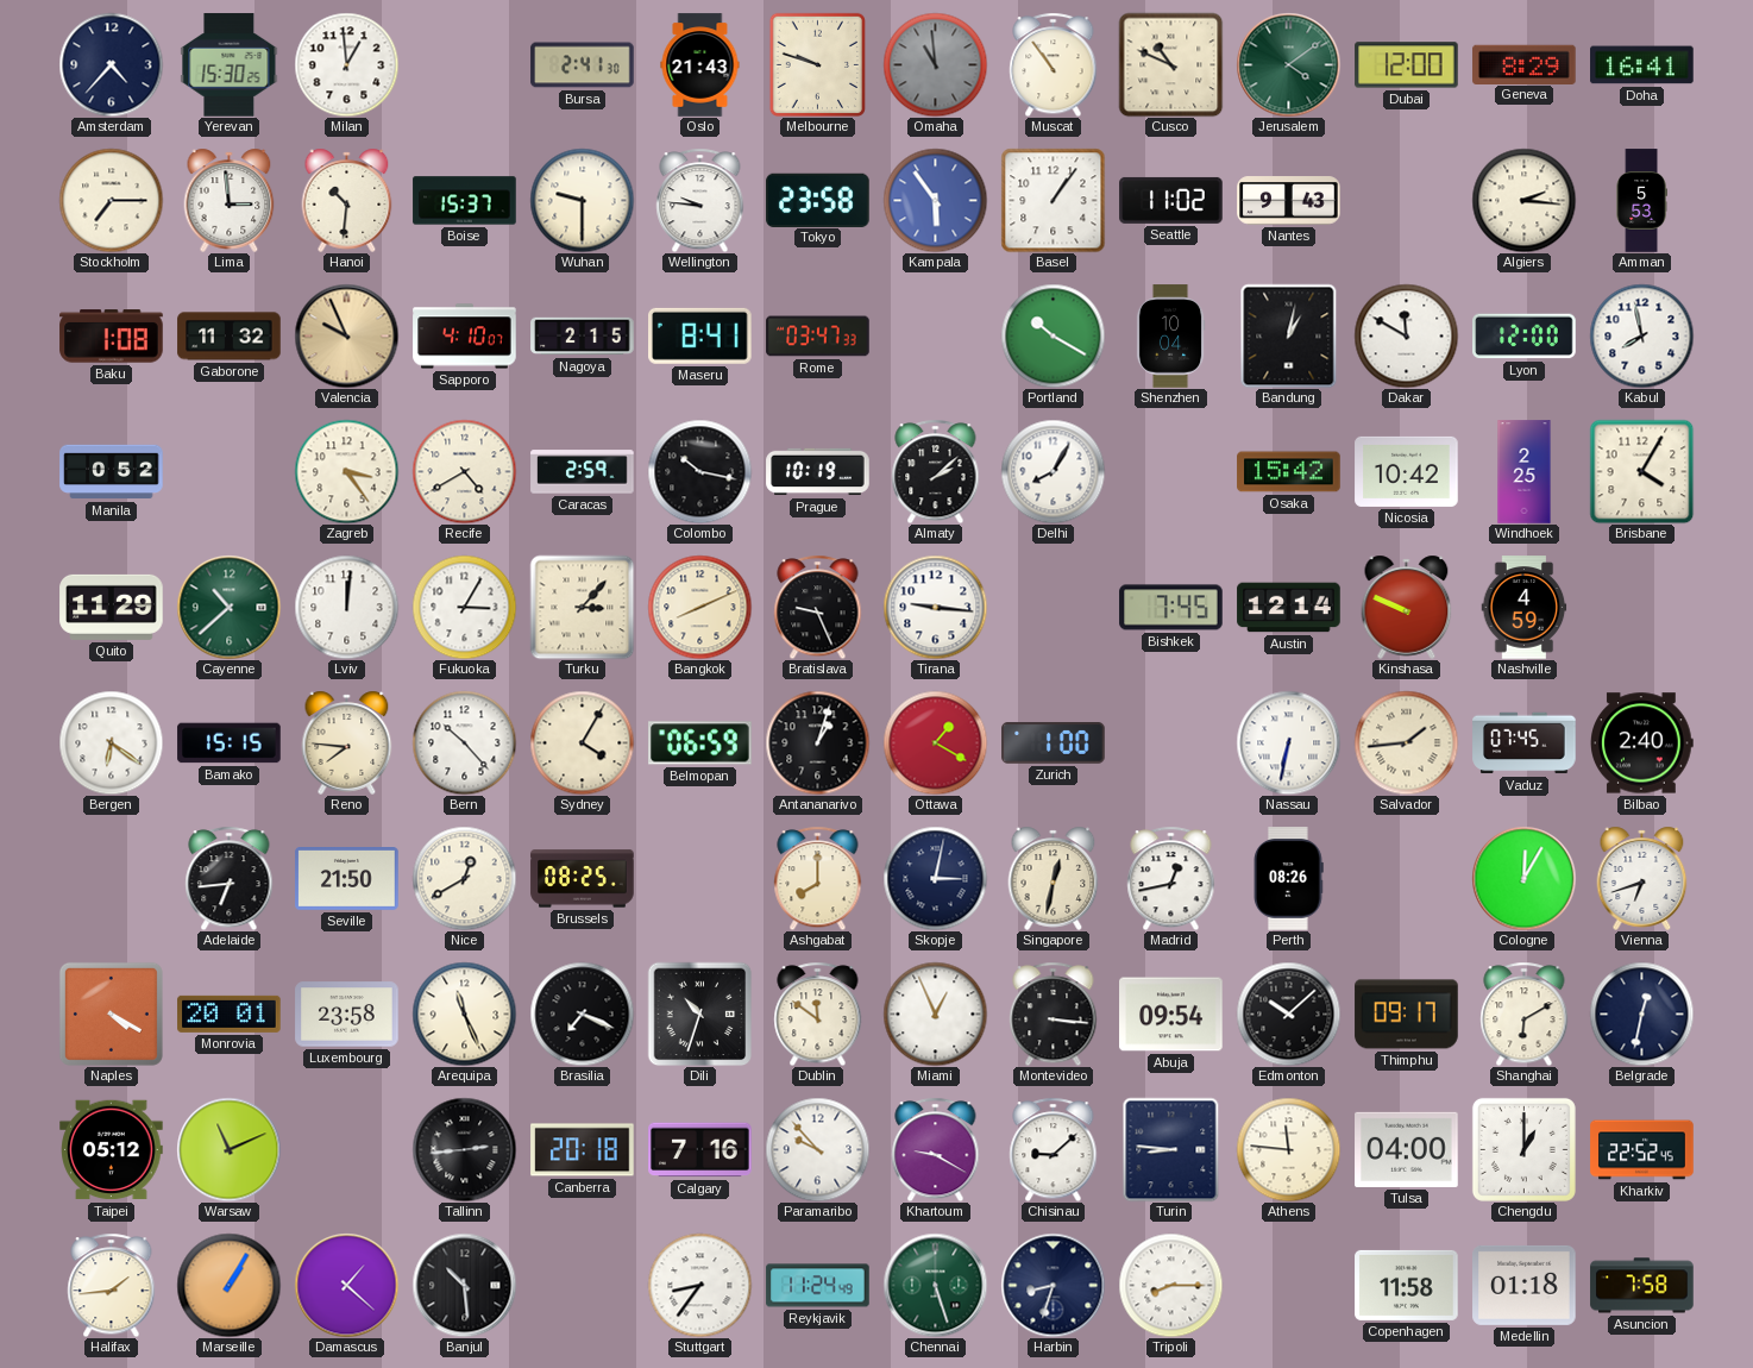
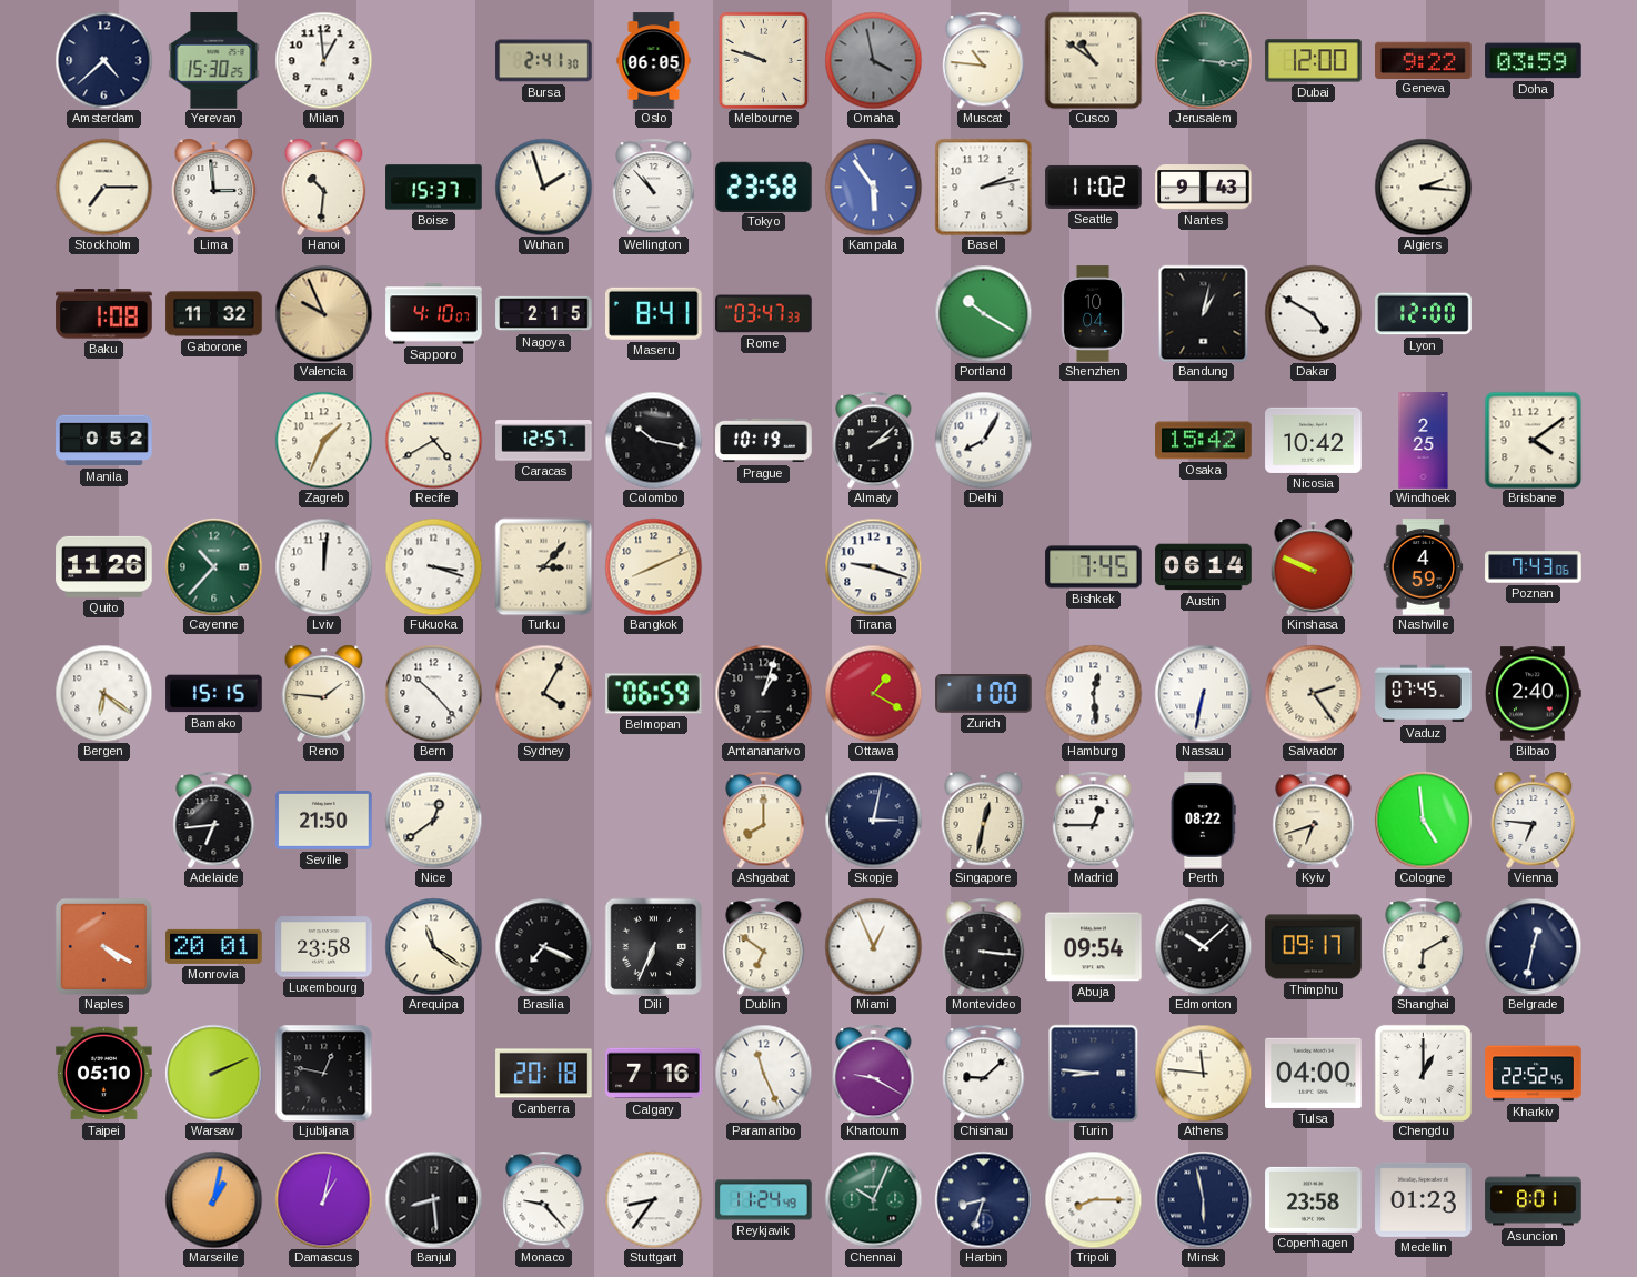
Amsterdam: 4:37 -> 4:38
Oslo: 21:43 -> 06:05
Omaha: 10:59 -> 3:58
Muscat: 10:54 -> 10:46
Cusco: 10:49 -> 10:51
Jerusalem: 4:09 -> 3:16
Geneva: 8:29 -> 9:22
Doha: 16:41 -> 03:59
Wuhan: 9:30 -> 1:57
Wellington: 9:46 -> 10:53
Basel: 1:06 -> 2:13
Amman: 5:53 -> none
Dakar: 11:50 -> 4:50
Kabul: 7:58 -> none
Zagreb: 3:24 -> 1:34
Caracas: 2:59 -> 12:57
Brisbane: 4:05 -> 4:09
Quito: 11:29 -> 11:26
Cayenne: 10:38 -> 10:37
Fukuoka: 3:05 -> 3:18
Bratislava: 9:26 -> none
Tirana: 9:16 -> 9:18
Austin: 12:14 -> 06:14
Poznan: none -> 7:43
Reno: 7:46 -> 1:46
Hamburg: none -> 12:29
Salvador: 1:44 -> 2:24
Nice: 12:40 -> 12:39
Brussels: 08:25 -> none
Madrid: 12:43 -> 12:45
Perth: 08:26 -> 08:22
Kyiv: none -> 6:42
Cologne: 12:05 -> 4:59
Vienna: 6:42 -> 6:46
Arequipa: 11:26 -> 11:21
Dili: 10:33 -> 6:34
Dublin: 11:51 -> 6:51
Taipei: 05:12 -> 05:10
Warsaw: 11:11 -> 2:11
Ljubljana: none -> 12:47
Tallinn: 2:44 -> none
Paramaribo: 9:53 -> 11:26
Halifax: 1:44 -> none
Marseille: 1:05 -> 1:02
Damascus: 1:22 -> 1:02
Banjul: 10:29 -> 8:29
Monaco: none -> 9:23
Chennai: 5:27 -> 10:04
Minsk: none -> 5:58
Copenhagen: 11:58 -> 23:58
Medellin: 01:18 -> 01:23
Asuncion: 7:58 -> 8:01
